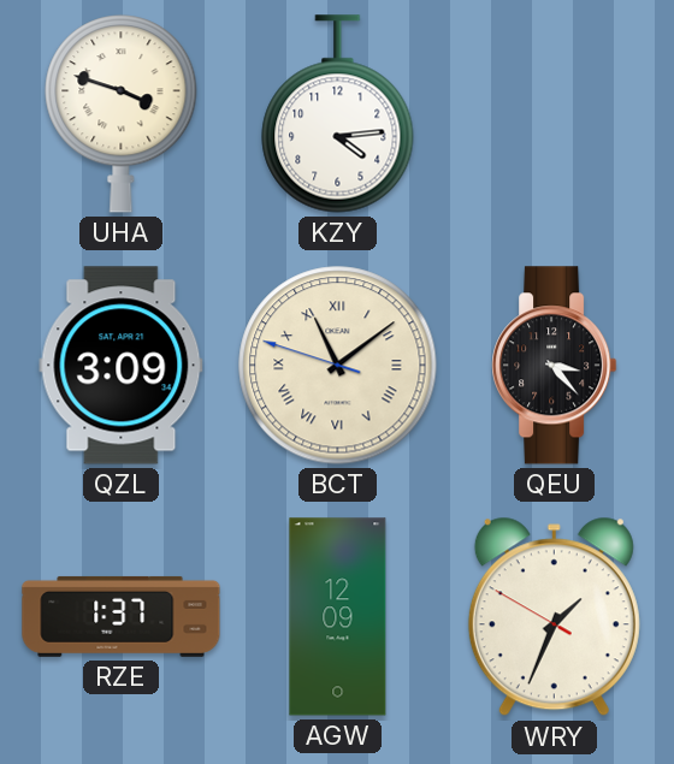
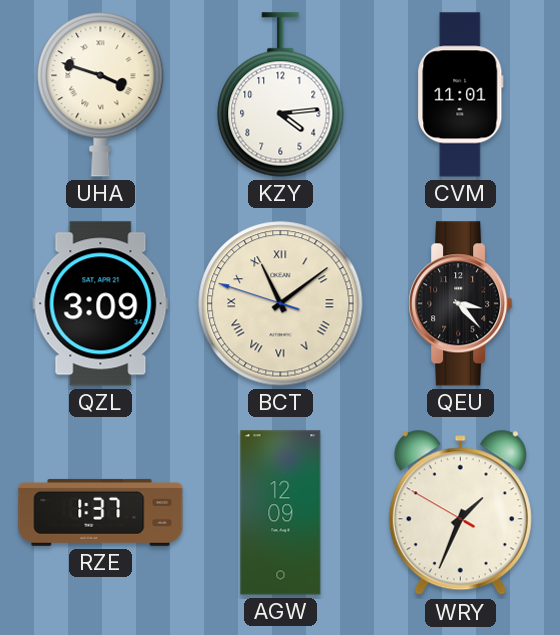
CVM: none -> 11:01
